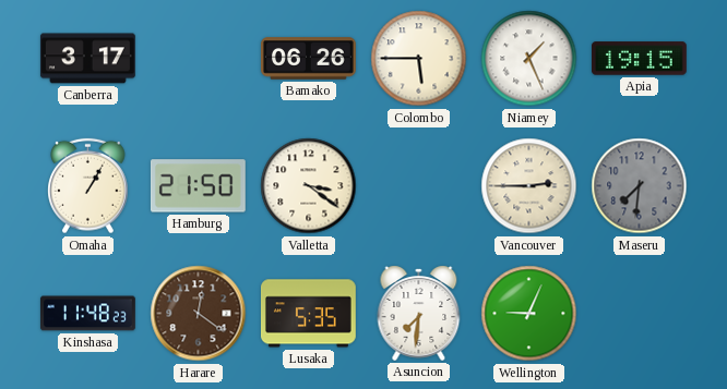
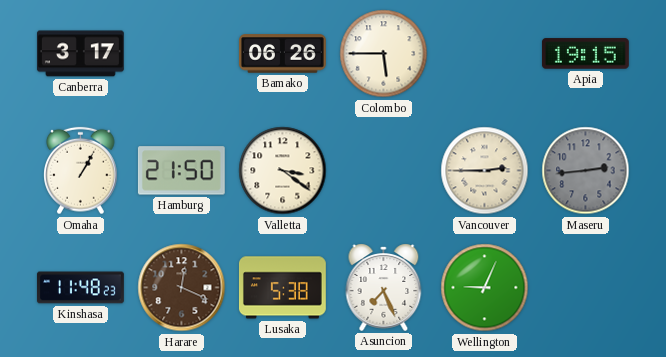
Niamey: 1:26 -> none
Maseru: 7:31 -> 2:44
Harare: 12:21 -> 12:19
Lusaka: 5:35 -> 5:38
Asuncion: 7:31 -> 7:26
